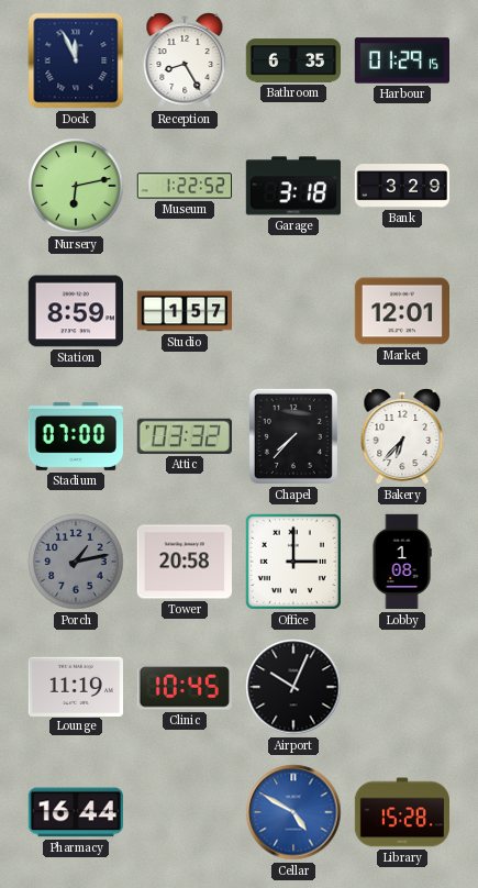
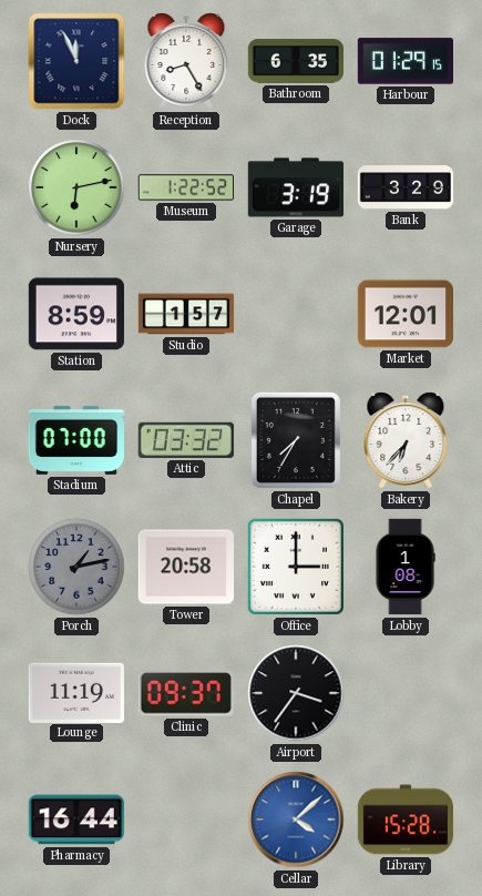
Garage: 3:18 -> 3:19
Chapel: 7:37 -> 7:35
Clinic: 10:45 -> 09:37
Airport: 10:04 -> 3:36
Cellar: 4:50 -> 4:08
